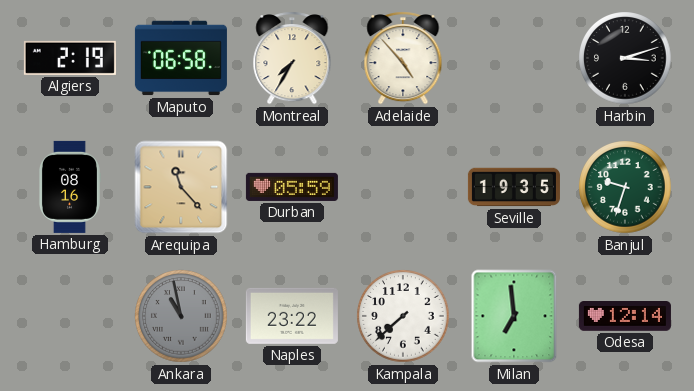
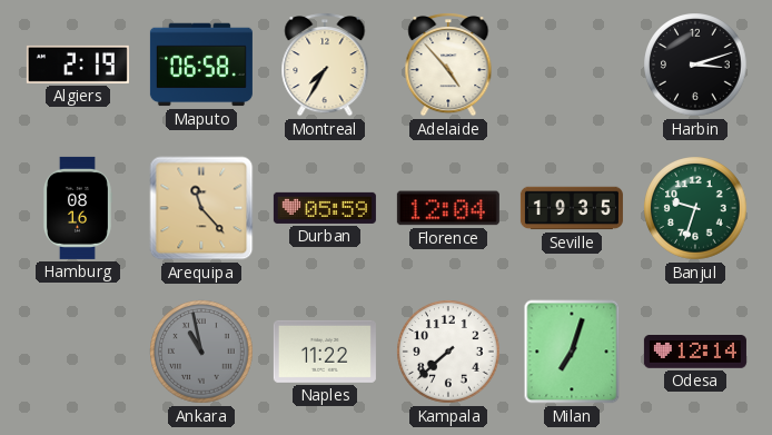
Florence: none -> 12:04
Naples: 23:22 -> 11:22
Milan: 6:59 -> 7:03
